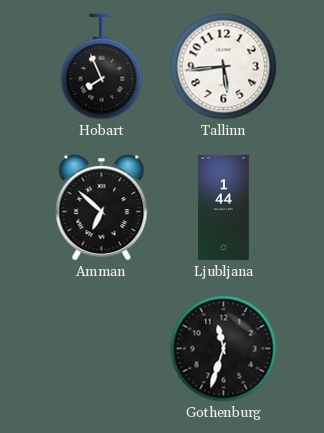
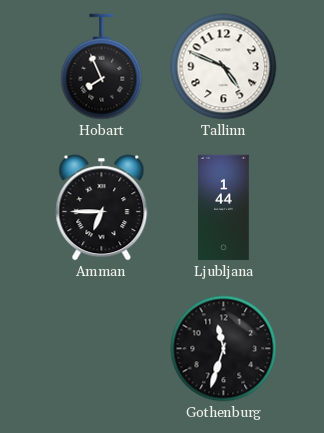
Tallinn: 5:44 -> 4:49
Amman: 6:52 -> 6:45
